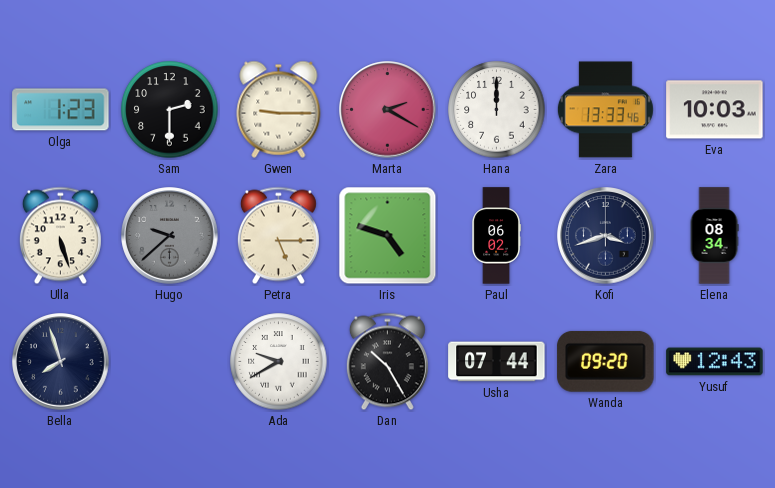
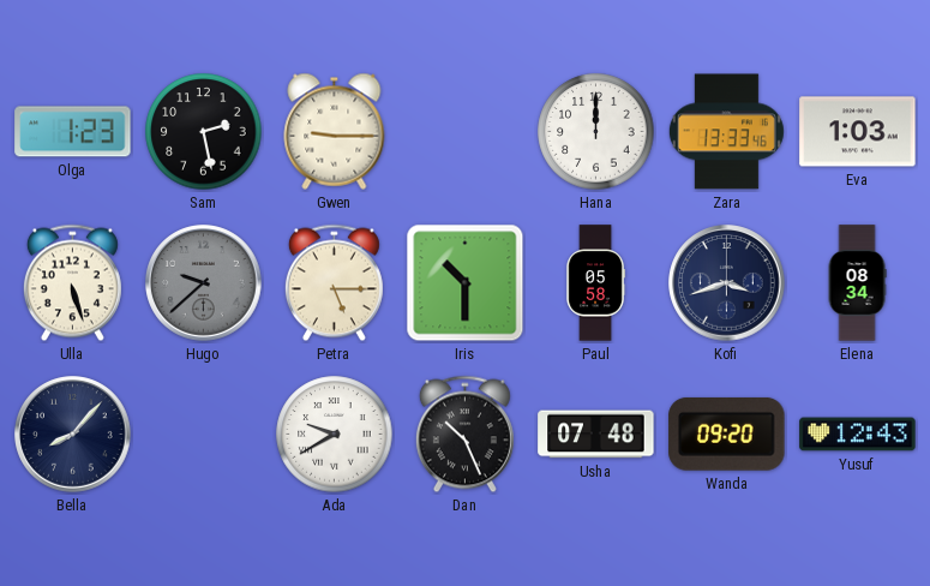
Sam: 2:30 -> 2:28
Marta: 2:20 -> none
Eva: 10:03 -> 1:03
Iris: 4:48 -> 10:30
Paul: 06:02 -> 05:58
Bella: 7:57 -> 8:07
Dan: 10:25 -> 10:26
Usha: 07:44 -> 07:48
